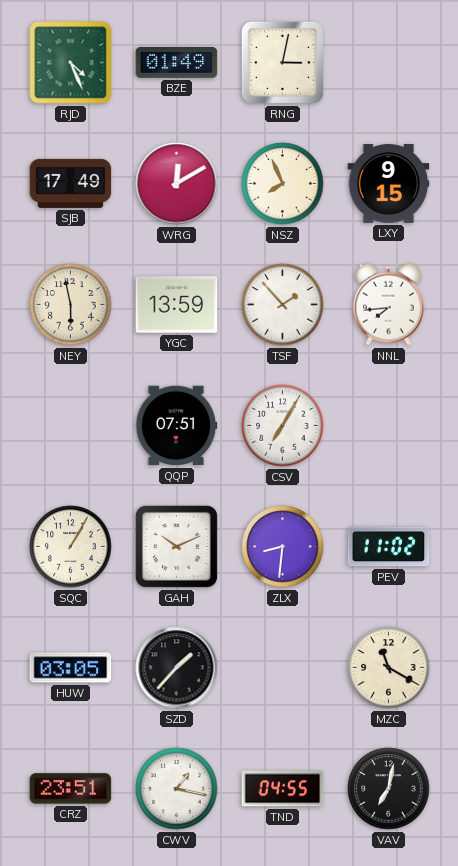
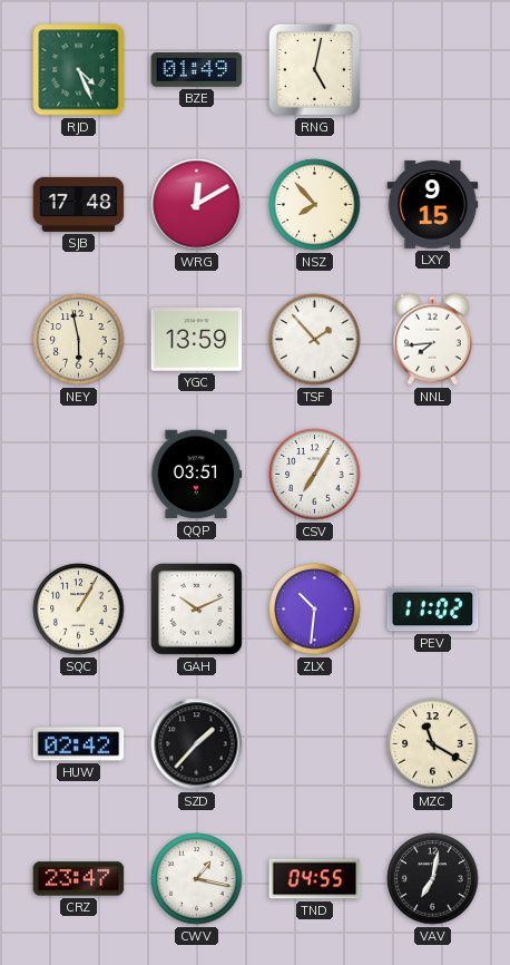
RNG: 3:02 -> 5:02
SJB: 17:49 -> 17:48
NSZ: 7:56 -> 7:53
QQP: 07:51 -> 03:51
ZLX: 8:31 -> 10:31
HUW: 03:05 -> 02:42
CRZ: 23:51 -> 23:47
